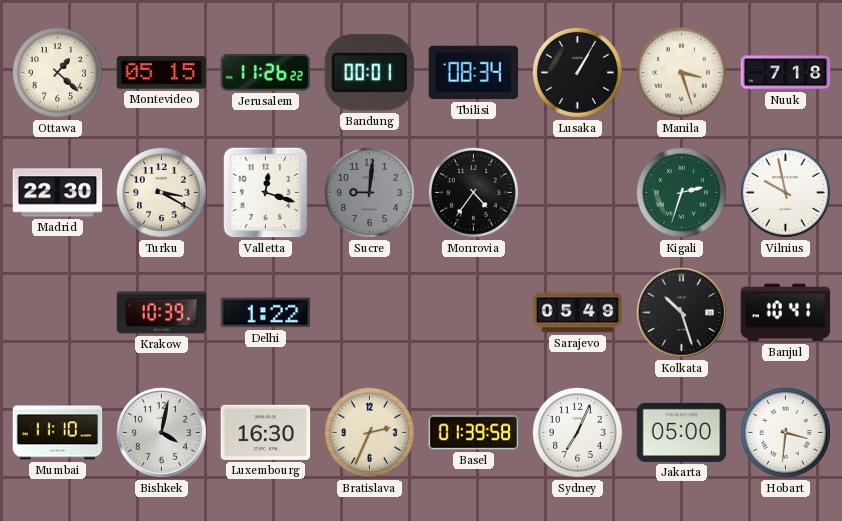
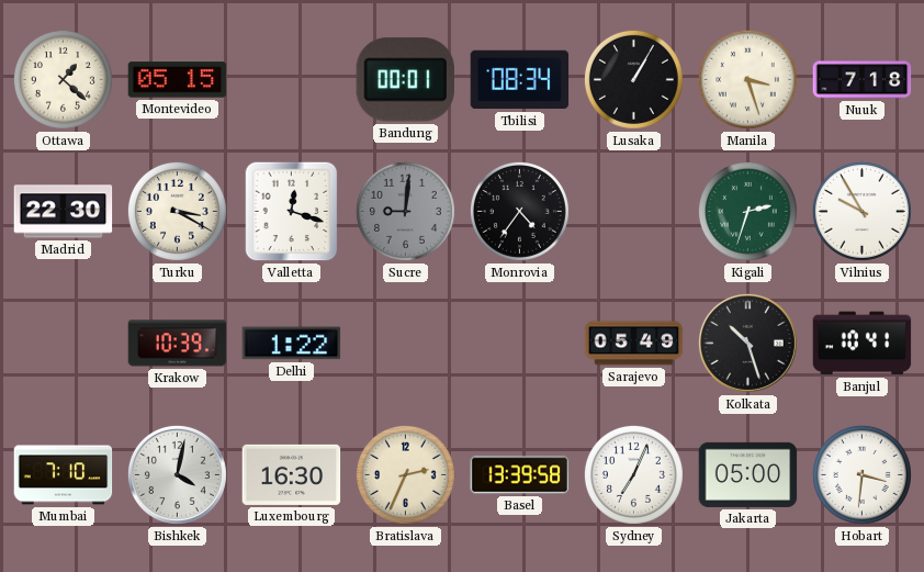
Jerusalem: 11:26 -> none
Vilnius: 9:58 -> 9:55
Mumbai: 11:10 -> 7:10
Basel: 01:39 -> 13:39
